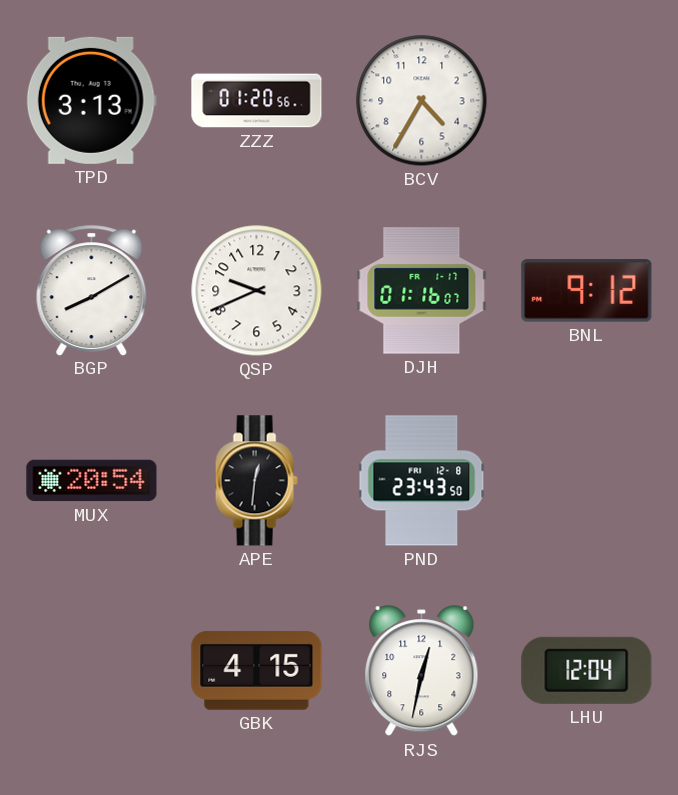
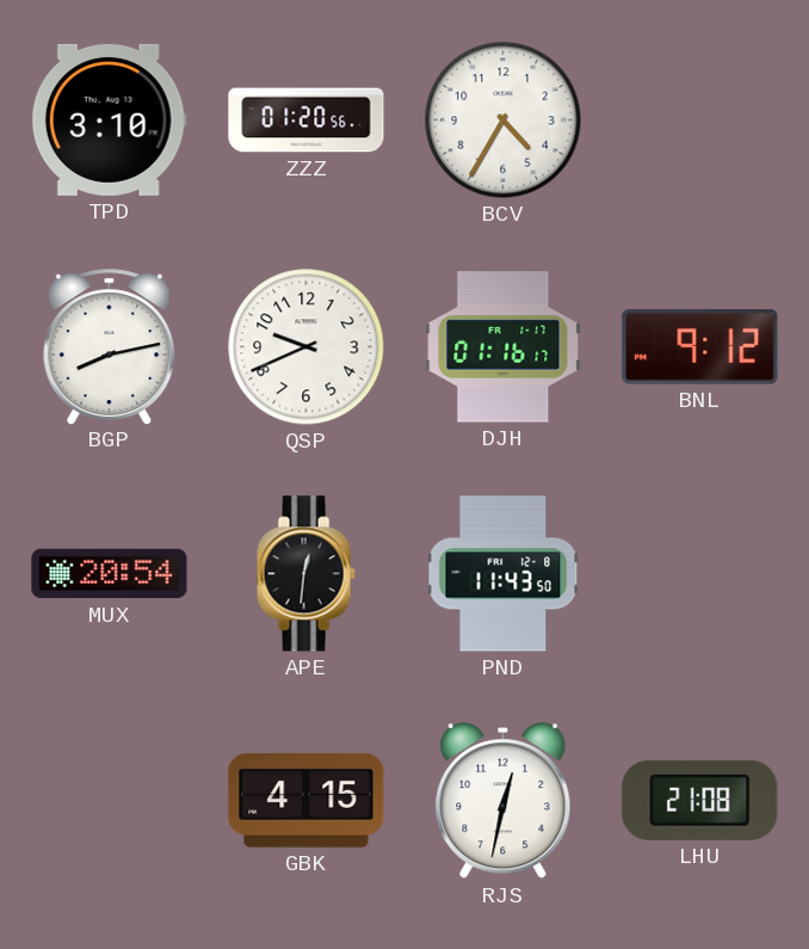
TPD: 3:13 -> 3:10
BGP: 8:10 -> 8:13
DJH: 01:16:07 -> 01:16:17
PND: 23:43 -> 11:43
LHU: 12:04 -> 21:08
